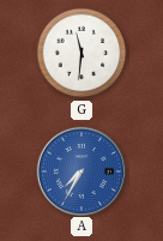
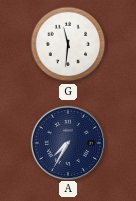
A dial: blue -> navy
